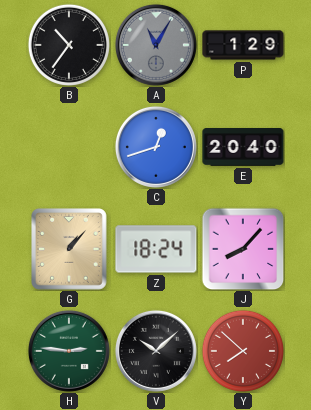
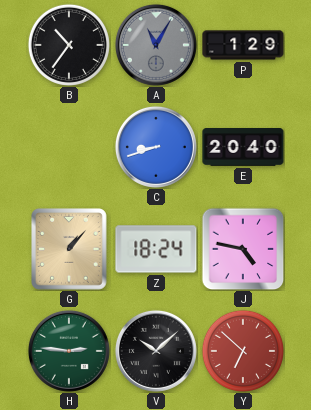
C: 12:42 -> 8:42
J: 8:07 -> 4:47
Y: 7:52 -> 6:52
